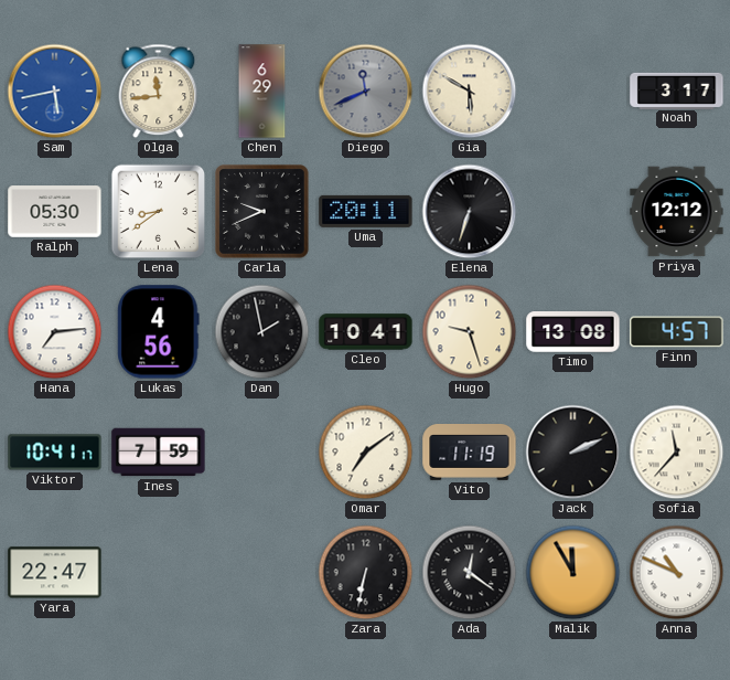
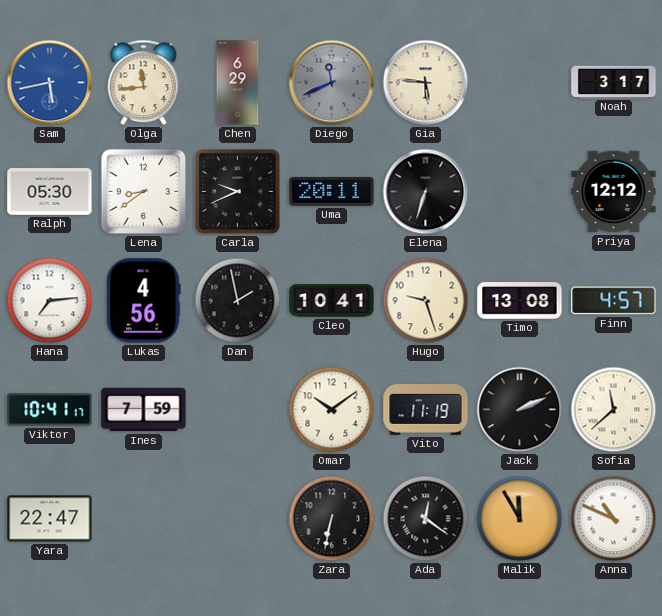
Gia: 5:50 -> 5:46
Omar: 7:09 -> 10:09
Sofia: 11:37 -> 11:38
